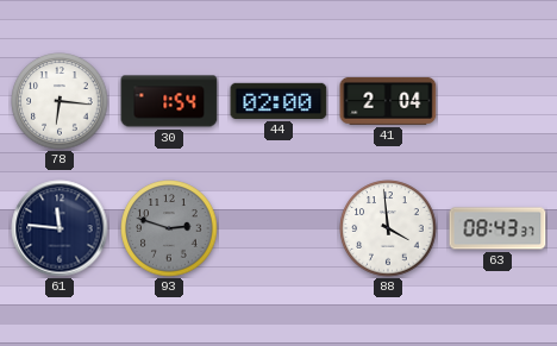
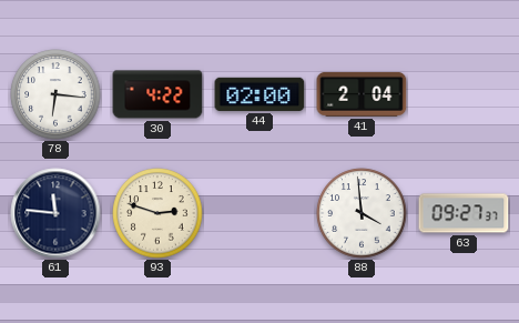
30: 1:54 -> 4:22
93 dial: grey -> cream
63: 08:43 -> 09:27
